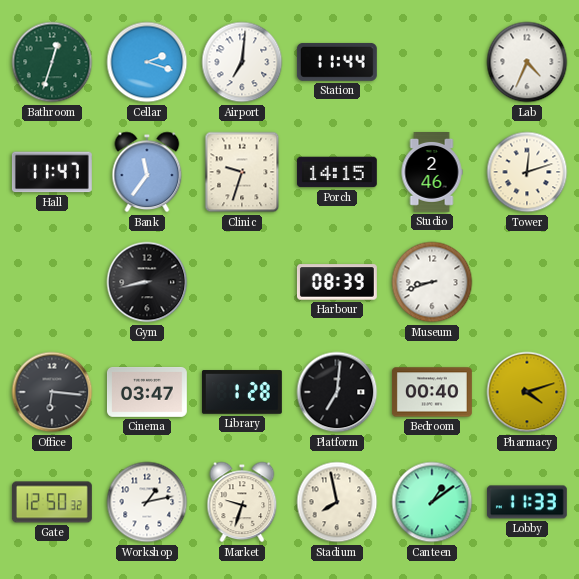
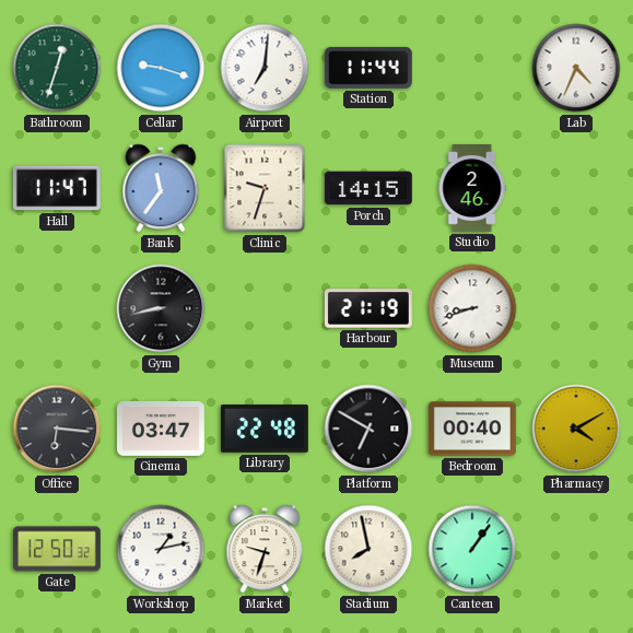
Cellar: 2:18 -> 9:18
Tower: 12:12 -> none
Harbour: 08:39 -> 21:19
Library: 1:28 -> 22:48
Platform: 7:01 -> 6:50
Pharmacy: 4:12 -> 4:10
Canteen: 1:09 -> 1:06
Lobby: 11:33 -> none
